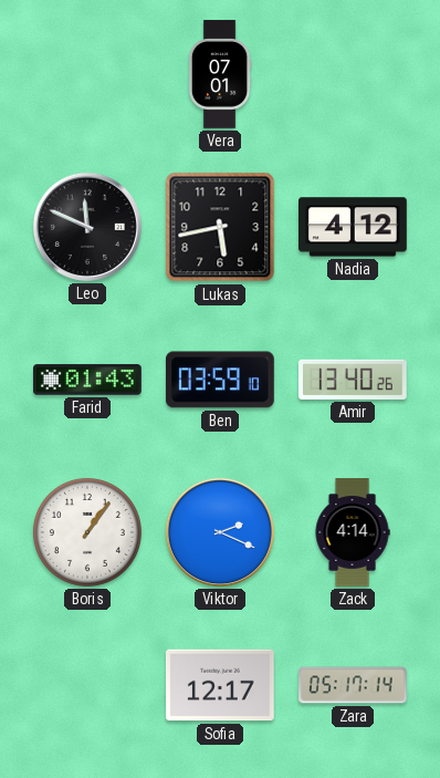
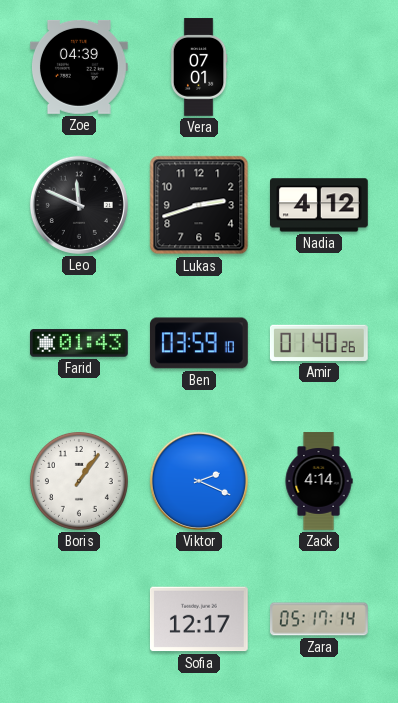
Zoe: none -> 04:39
Lukas: 5:43 -> 2:42
Amir: 13:40 -> 01:40
